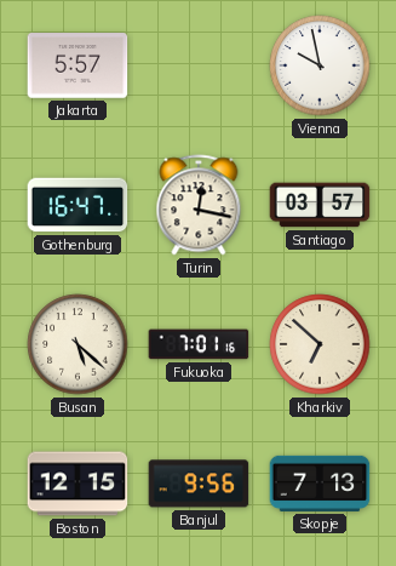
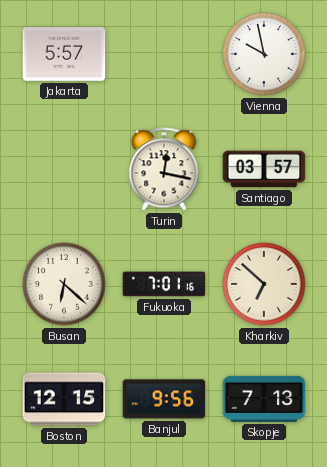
Gothenburg: 16:47 -> none
Busan: 5:22 -> 6:22
